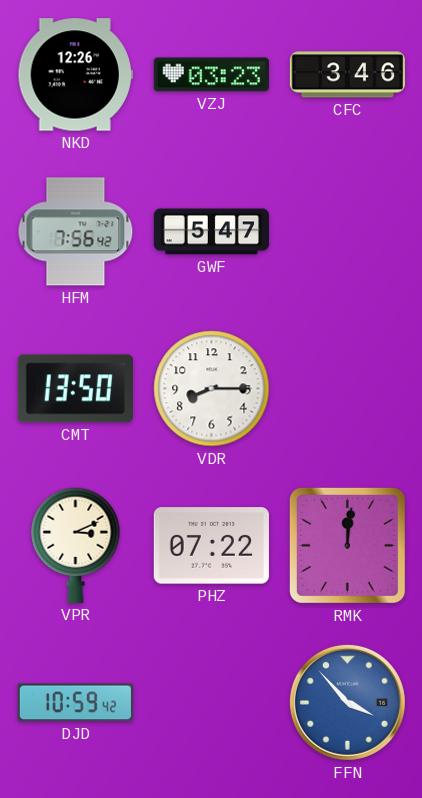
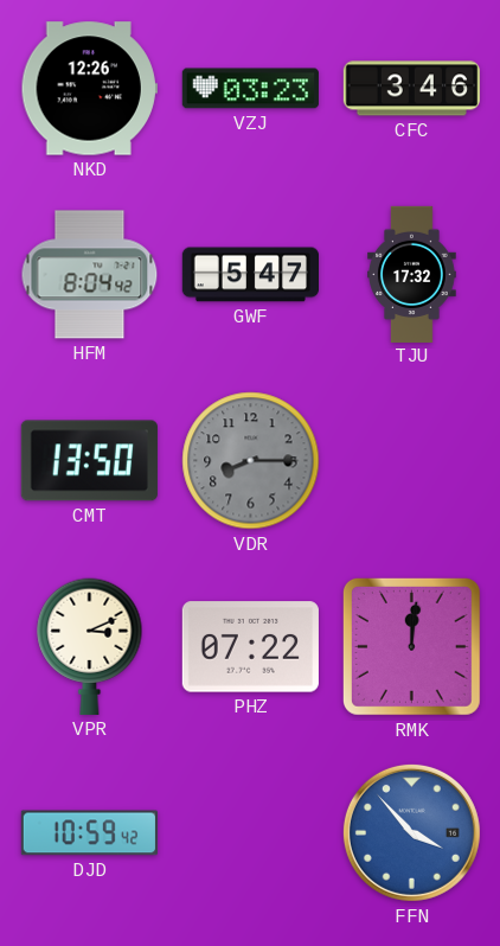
HFM: 7:56 -> 8:04
TJU: none -> 17:32
VDR dial: white -> grey
